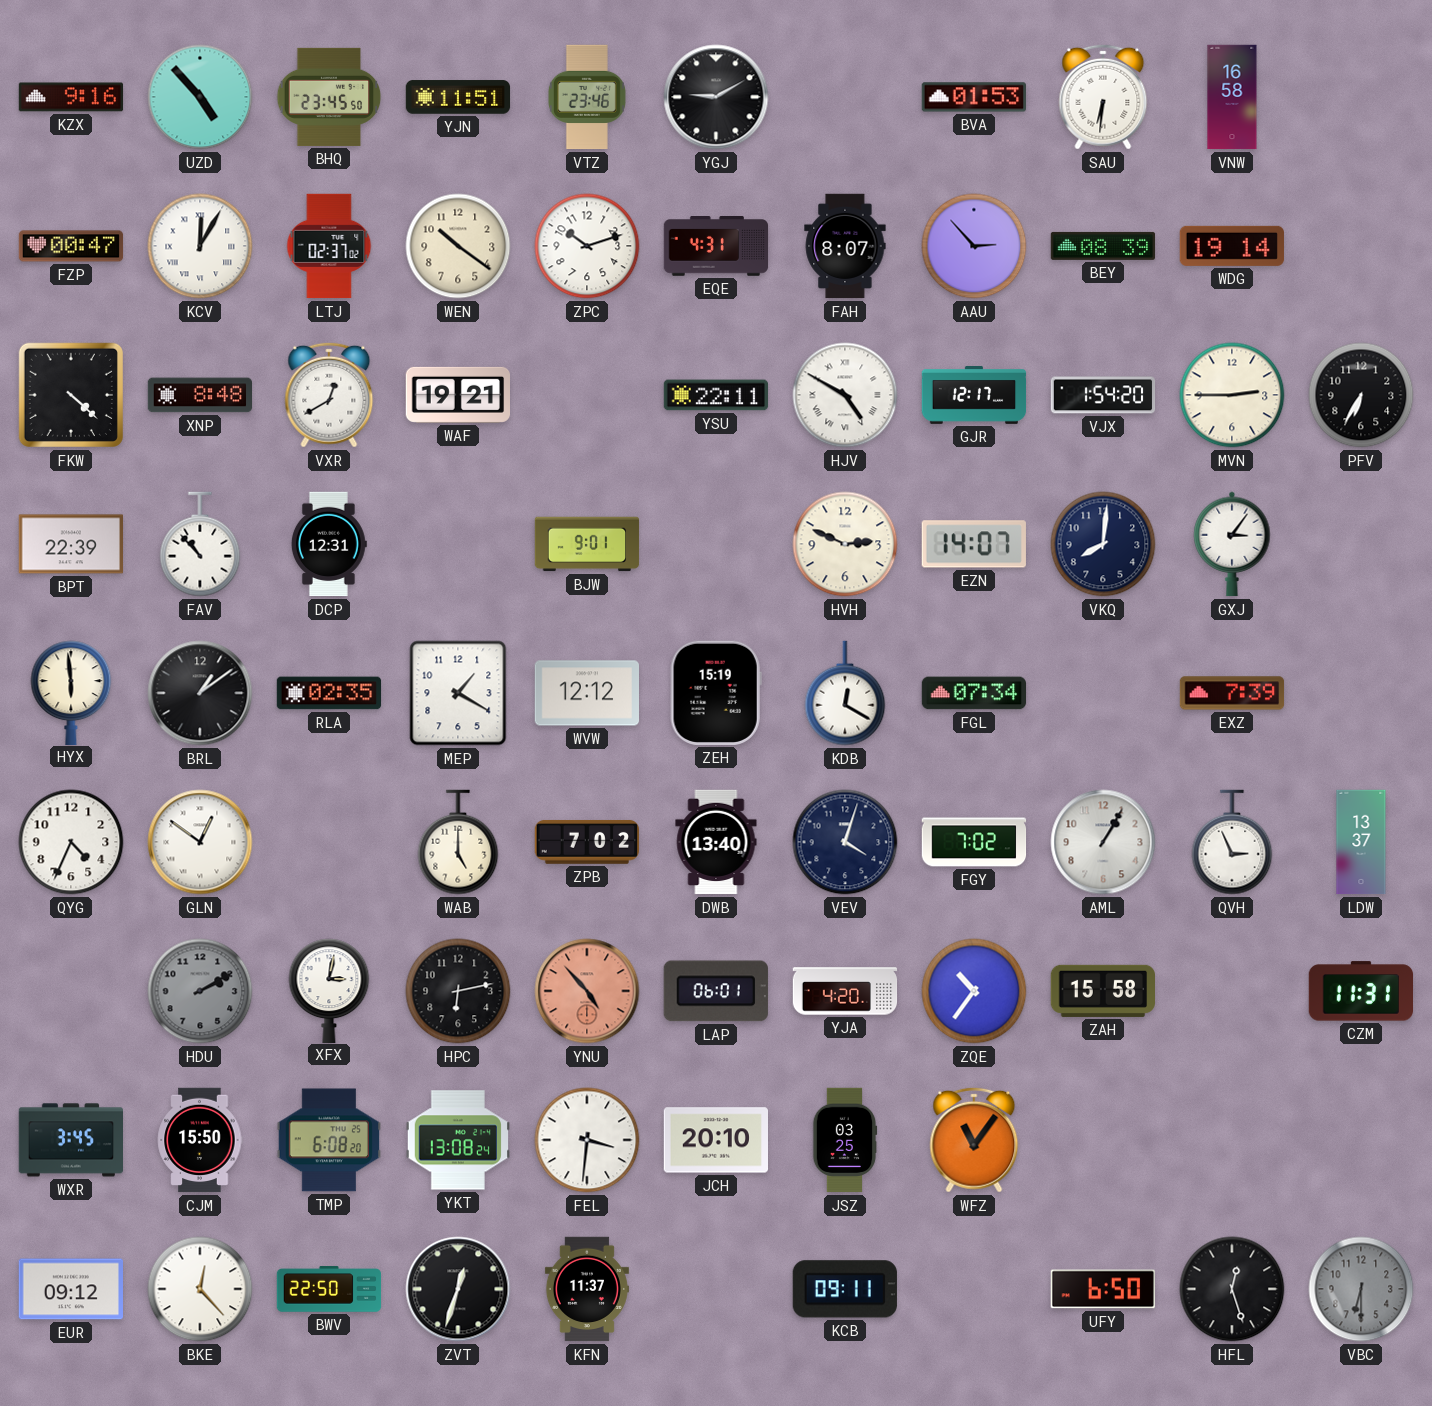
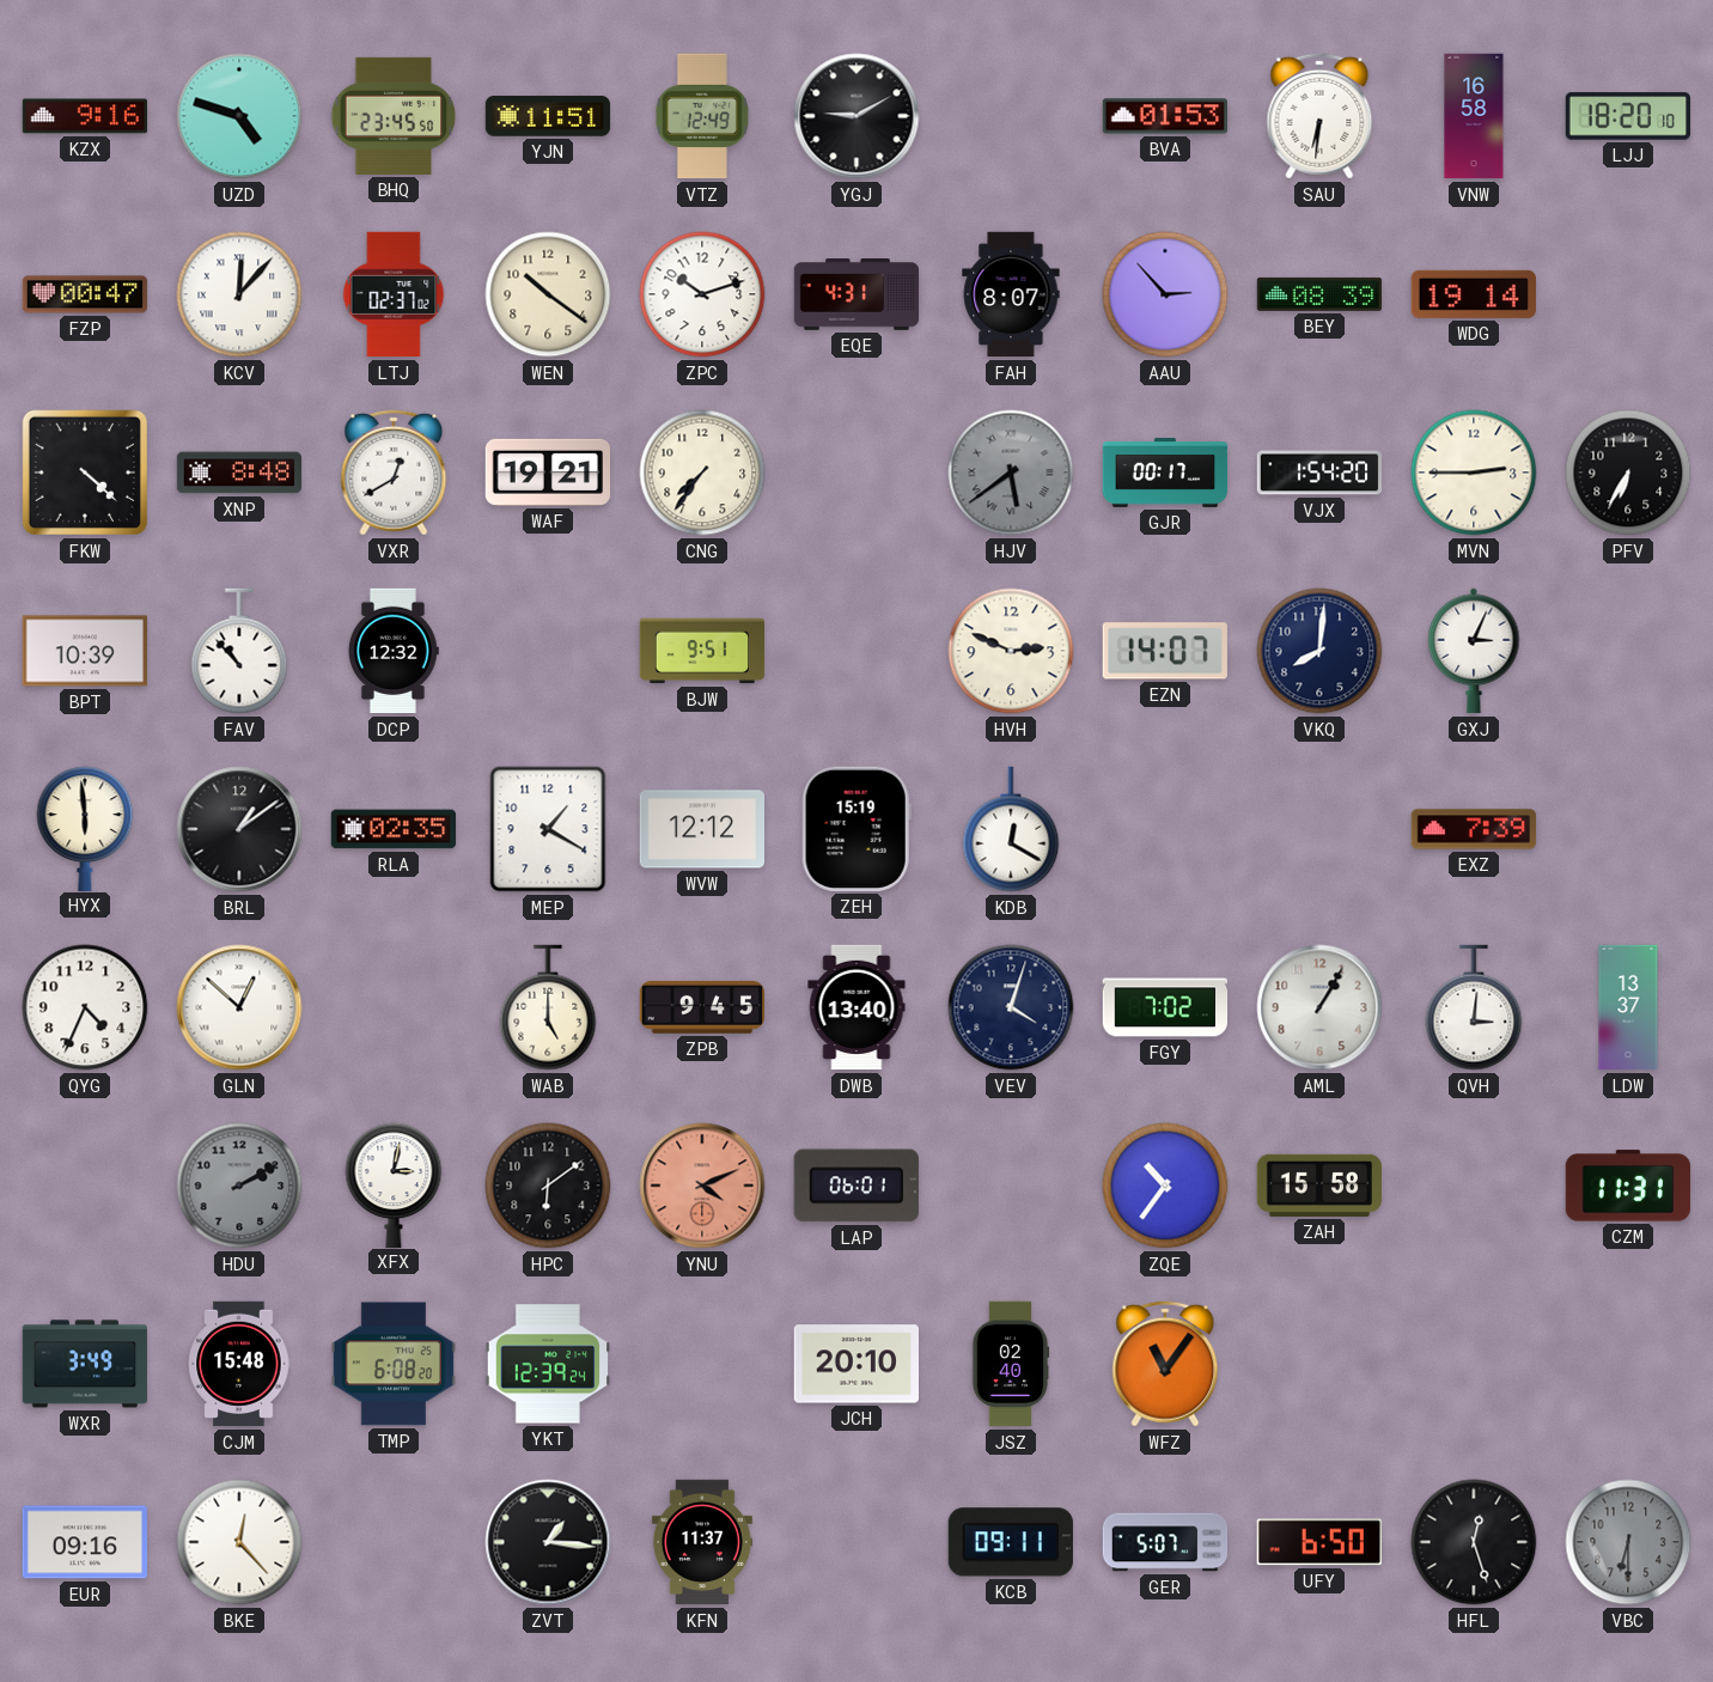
UZD: 4:53 -> 4:48
VTZ: 23:46 -> 12:49
LJJ: none -> 18:20
KCV: 12:05 -> 12:07
CNG: none -> 7:36
YSU: 22:11 -> none
HJV: 4:50 -> 5:39
HJV dial: white -> grey
GJR: 12:17 -> 00:17
BPT: 22:39 -> 10:39
DCP: 12:31 -> 12:32
BJW: 9:01 -> 9:51
GXJ: 3:06 -> 3:04
FGL: 07:34 -> none
GLN: 12:51 -> 12:52
ZPB: 7:02 -> 9:45
QVH: 2:56 -> 3:01
HPC: 6:13 -> 6:09
YNU: 4:53 -> 4:11
YJA: 4:20 -> none
WXR: 3:45 -> 3:49
CJM: 15:50 -> 15:48
YKT: 13:08 -> 12:39
FEL: 3:31 -> none
JSZ: 03:25 -> 02:40
EUR: 09:12 -> 09:16
BWV: 22:50 -> none
ZVT: 12:33 -> 1:16
GER: none -> 5:07
